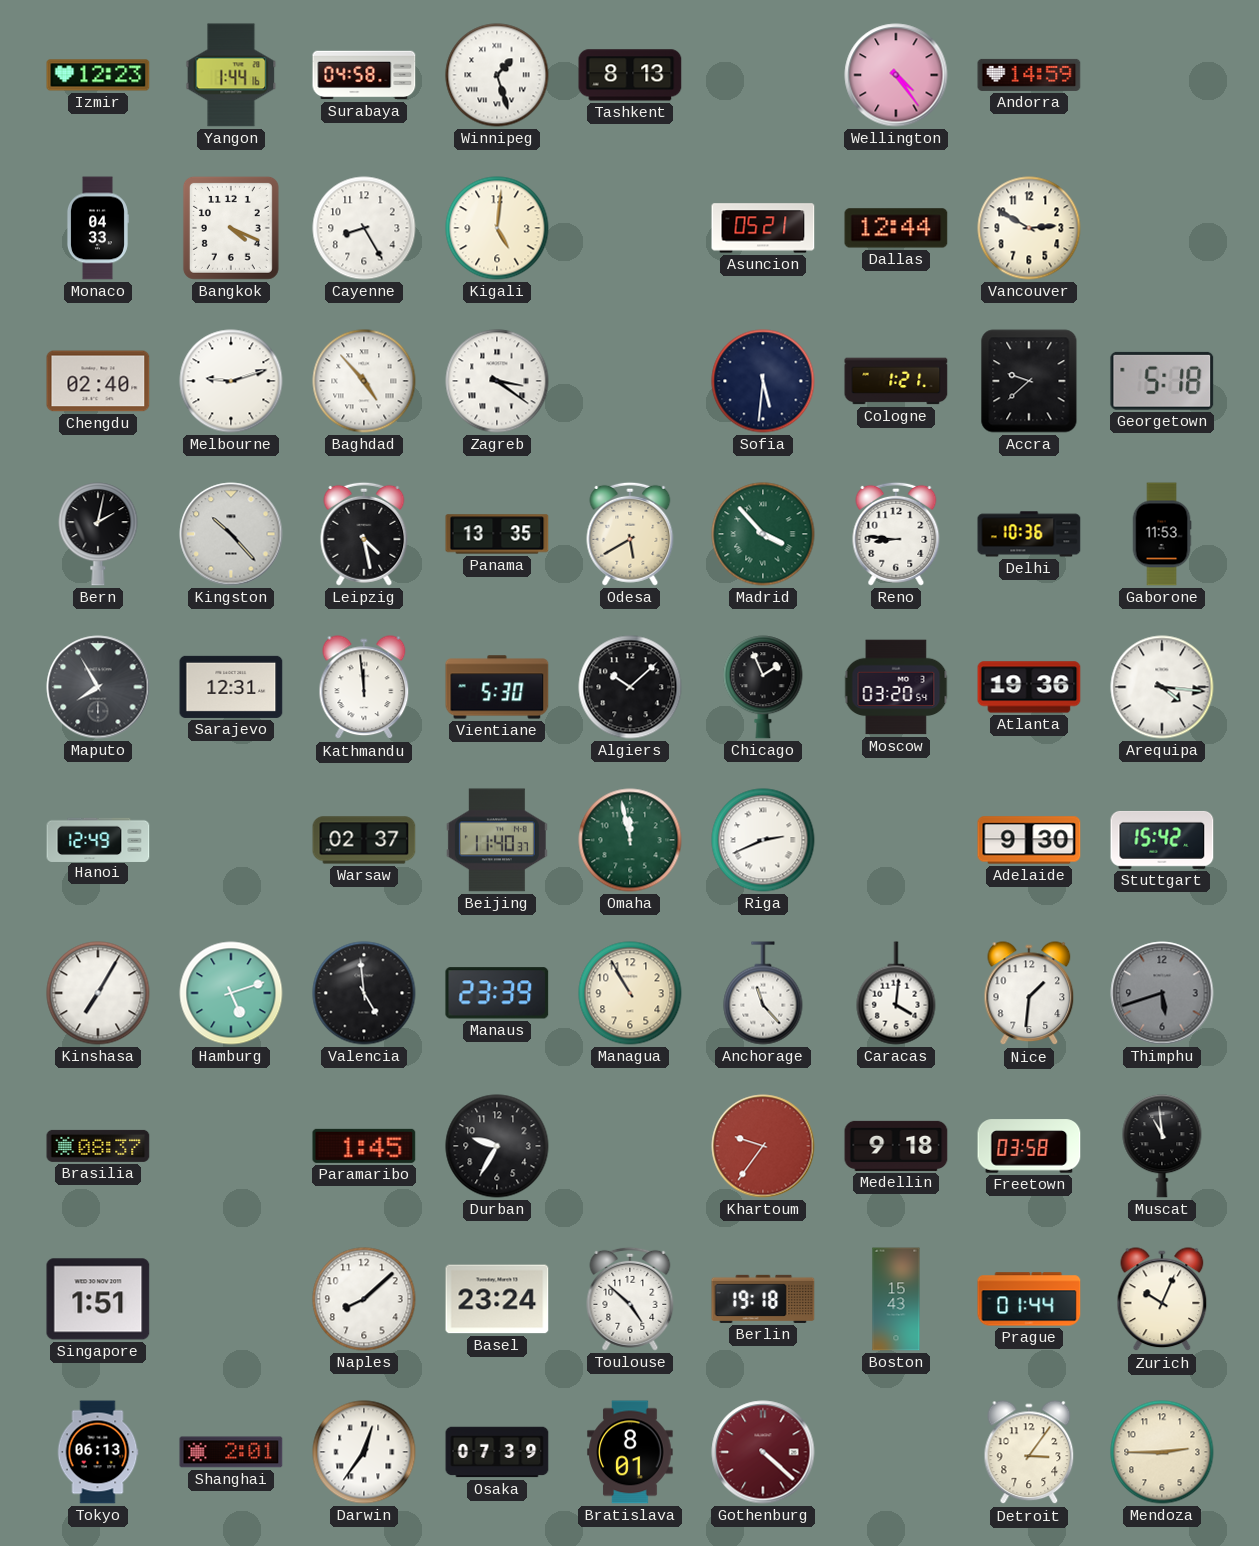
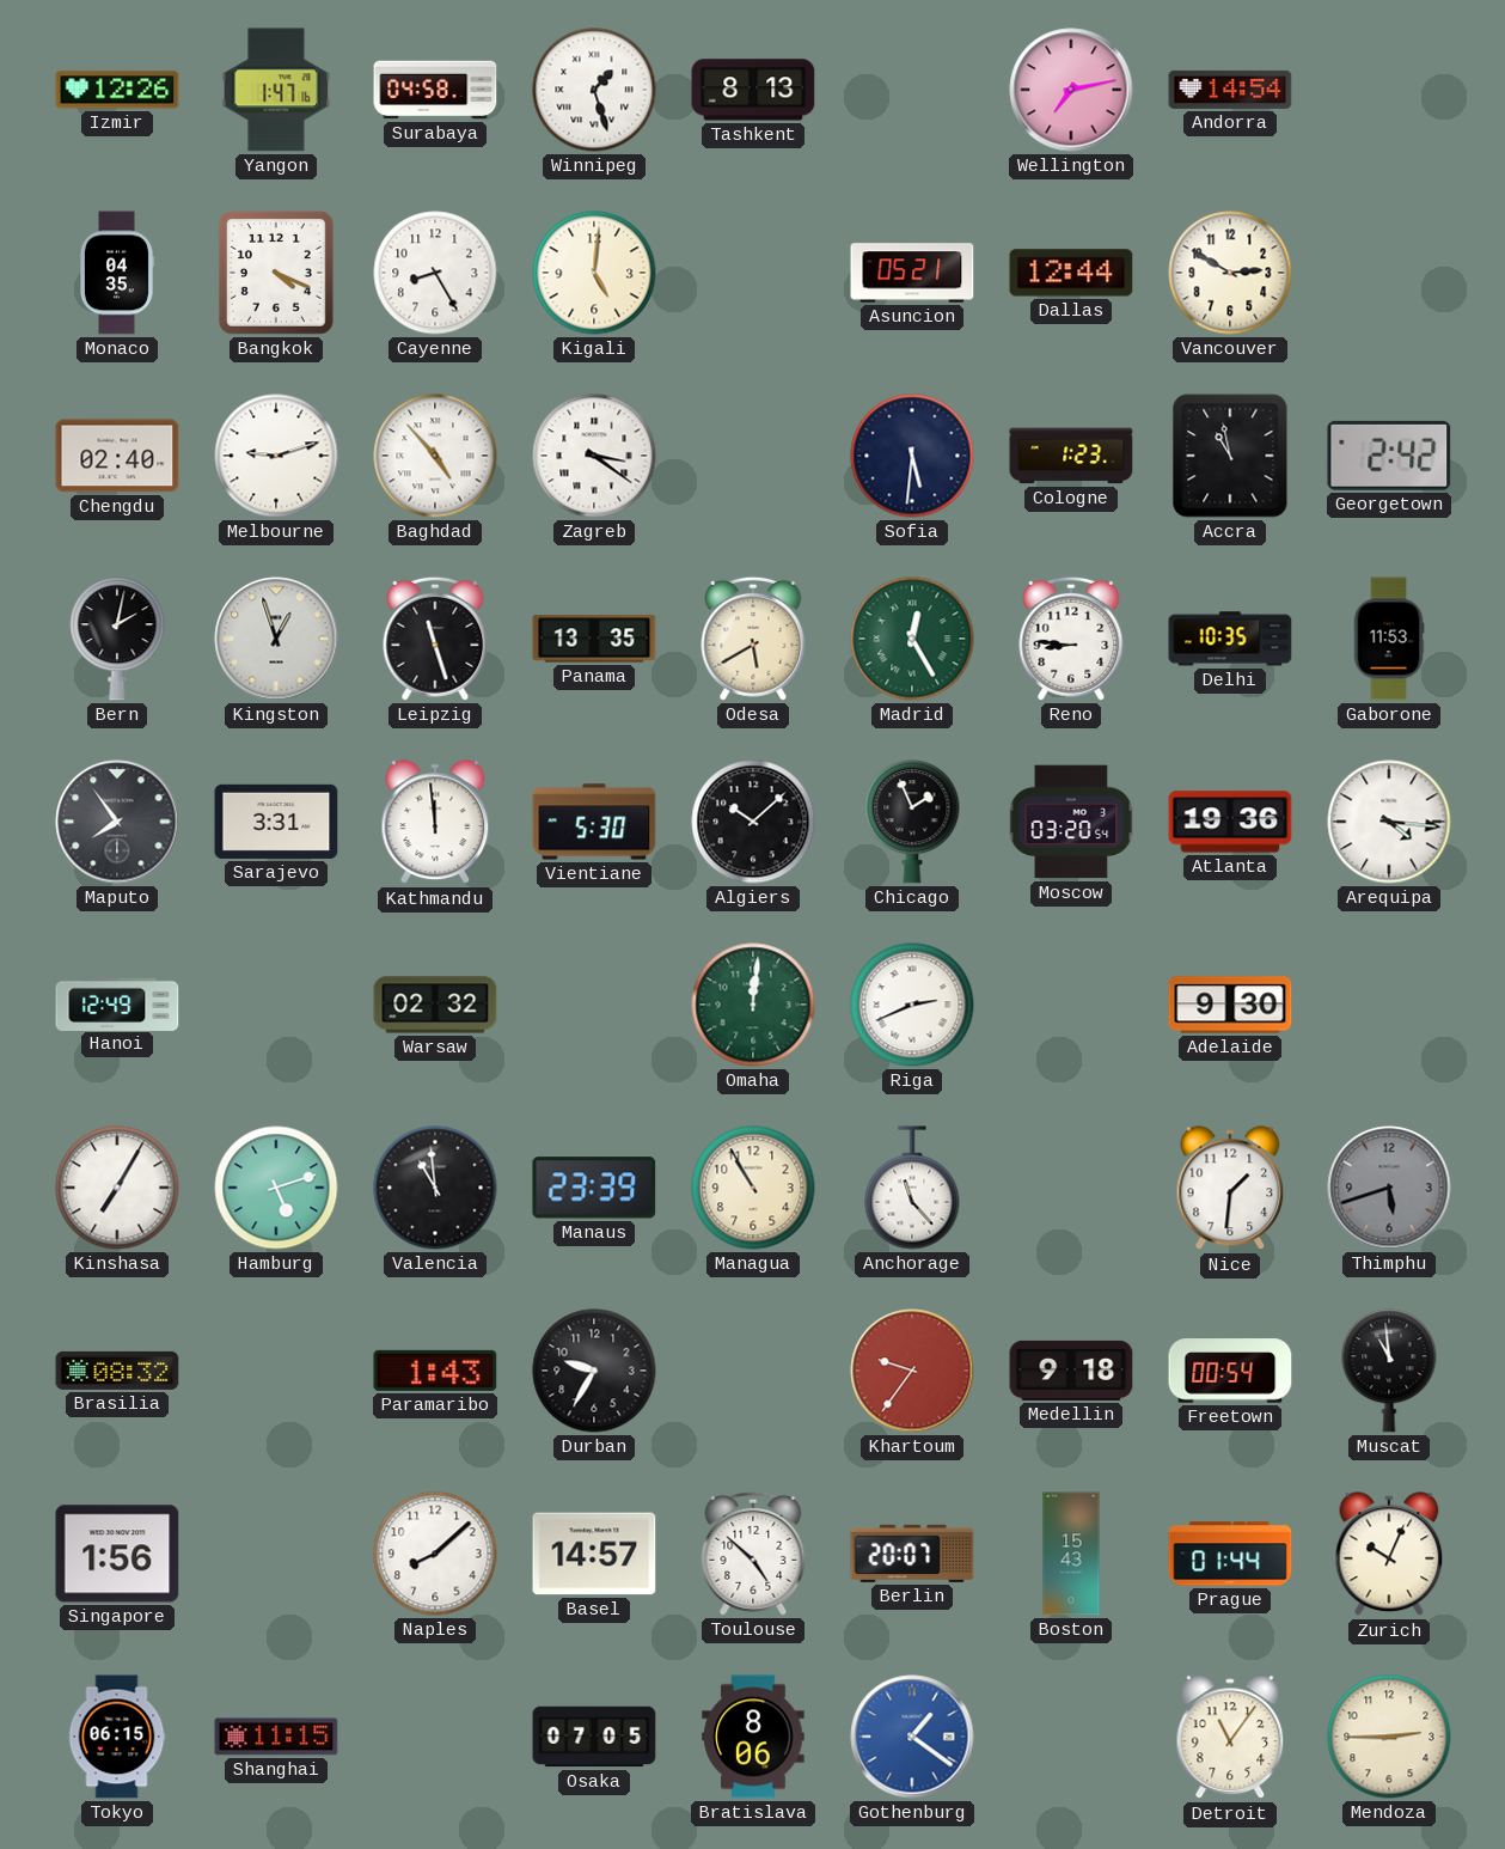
Izmir: 12:23 -> 12:26
Yangon: 1:44 -> 1:47
Wellington: 4:24 -> 7:13
Andorra: 14:59 -> 14:54
Monaco: 04:33 -> 04:35
Cologne: 1:21 -> 1:23
Accra: 9:38 -> 10:58
Georgetown: 5:18 -> 2:42
Kingston: 10:23 -> 12:57
Leipzig: 4:28 -> 11:27
Madrid: 3:53 -> 12:25
Delhi: 10:36 -> 10:35
Maputo: 7:55 -> 7:54
Sarajevo: 12:31 -> 3:31
Warsaw: 02:37 -> 02:32
Beijing: 11:40 -> none
Omaha: 11:58 -> 12:01
Stuttgart: 15:42 -> none
Valencia: 4:59 -> 10:59
Caracas: 4:01 -> none
Brasilia: 08:37 -> 08:32
Paramaribo: 1:45 -> 1:43
Freetown: 03:58 -> 00:54
Singapore: 1:51 -> 1:56
Basel: 23:24 -> 14:57
Berlin: 19:18 -> 20:07
Tokyo: 06:13 -> 06:15
Shanghai: 2:01 -> 11:15
Darwin: 12:36 -> none
Osaka: 07:39 -> 07:05
Bratislava: 8:01 -> 8:06
Gothenburg: 4:22 -> 1:21
Gothenburg dial: burgundy -> blue
Detroit: 3:06 -> 11:06
